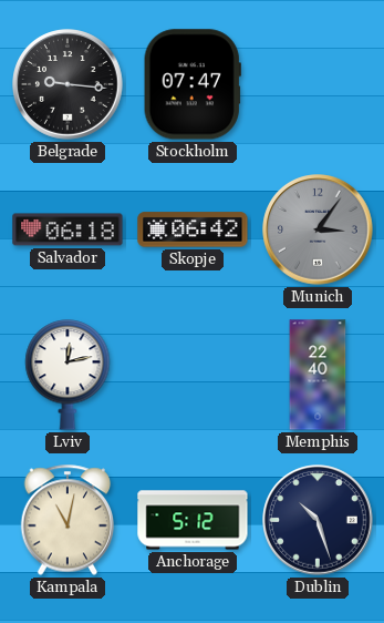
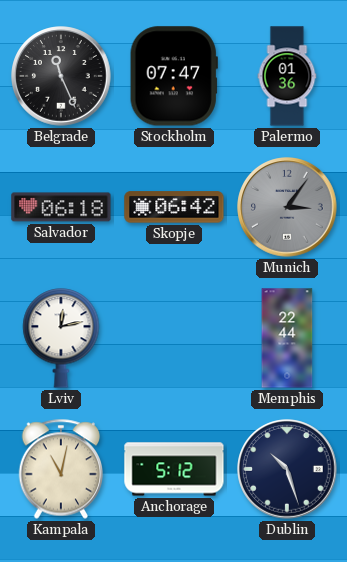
Belgrade: 9:16 -> 11:26
Palermo: none -> 01:36
Memphis: 22:40 -> 22:44
